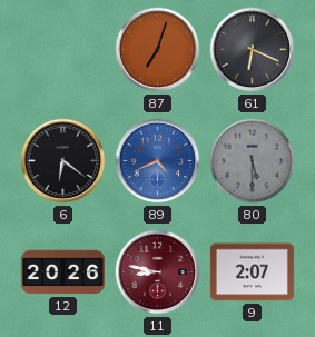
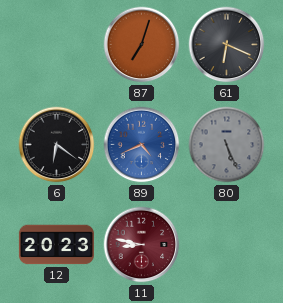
80: 5:30 -> 5:26
12: 20:26 -> 20:23
9: 2:07 -> none
